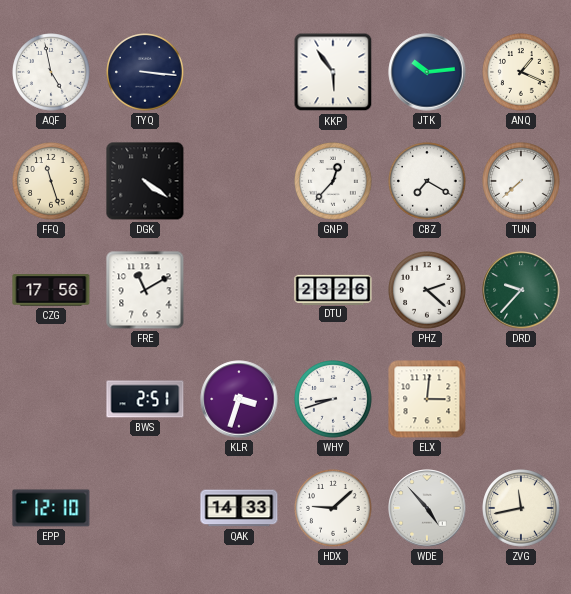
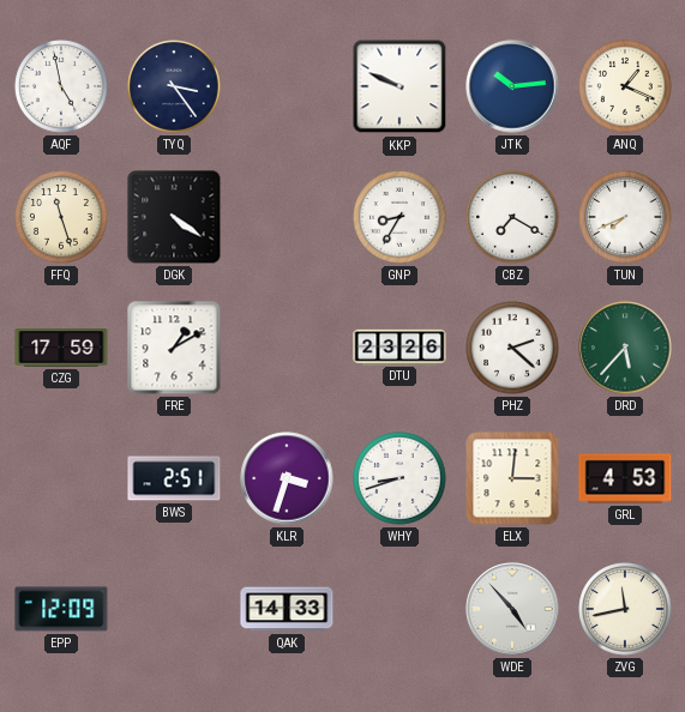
TYQ: 3:16 -> 3:24
KKP: 5:54 -> 9:49
GNP: 12:37 -> 8:35
TUN: 7:38 -> 7:41
CZG: 17:56 -> 17:59
FRE: 11:10 -> 1:10
DRD: 9:37 -> 5:37
GRL: none -> 4:53
EPP: 12:10 -> 12:09
HDX: 9:08 -> none
